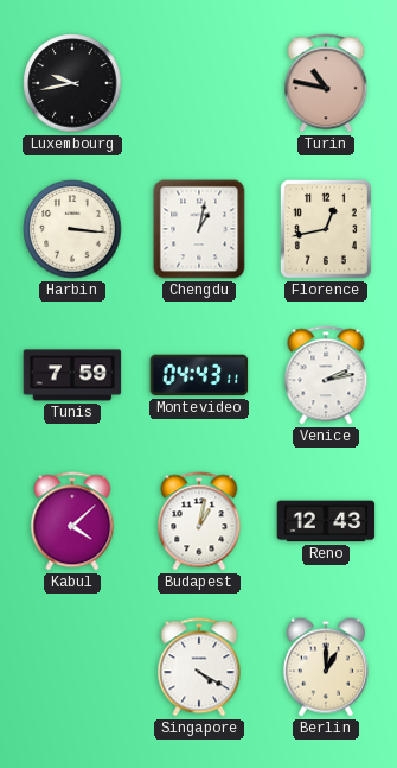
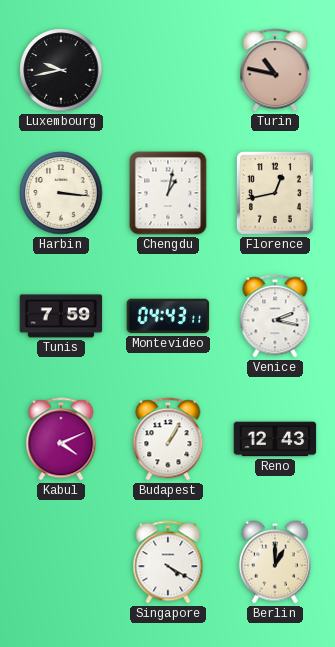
Venice: 2:13 -> 2:17
Kabul: 4:08 -> 4:11
Budapest: 1:02 -> 1:05
